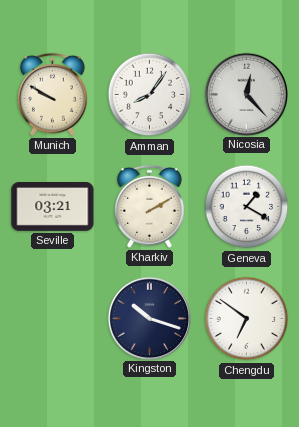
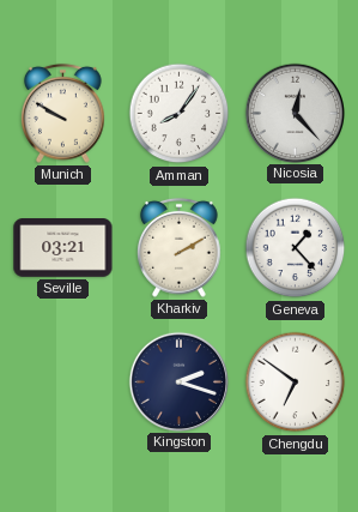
Geneva: 1:20 -> 1:23
Kingston: 10:18 -> 2:18
